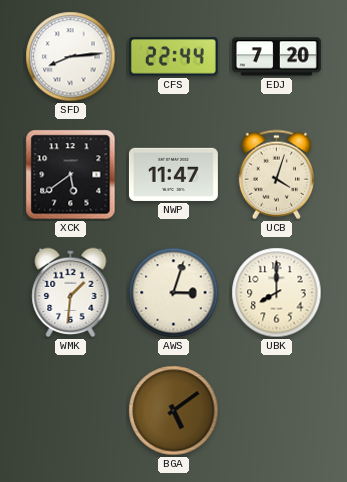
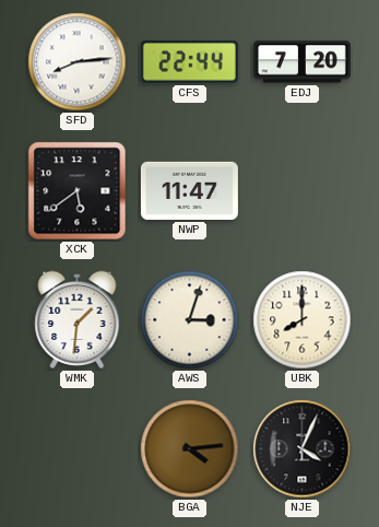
UCB: 4:03 -> none
BGA: 5:09 -> 4:14
NJE: none -> 4:04
